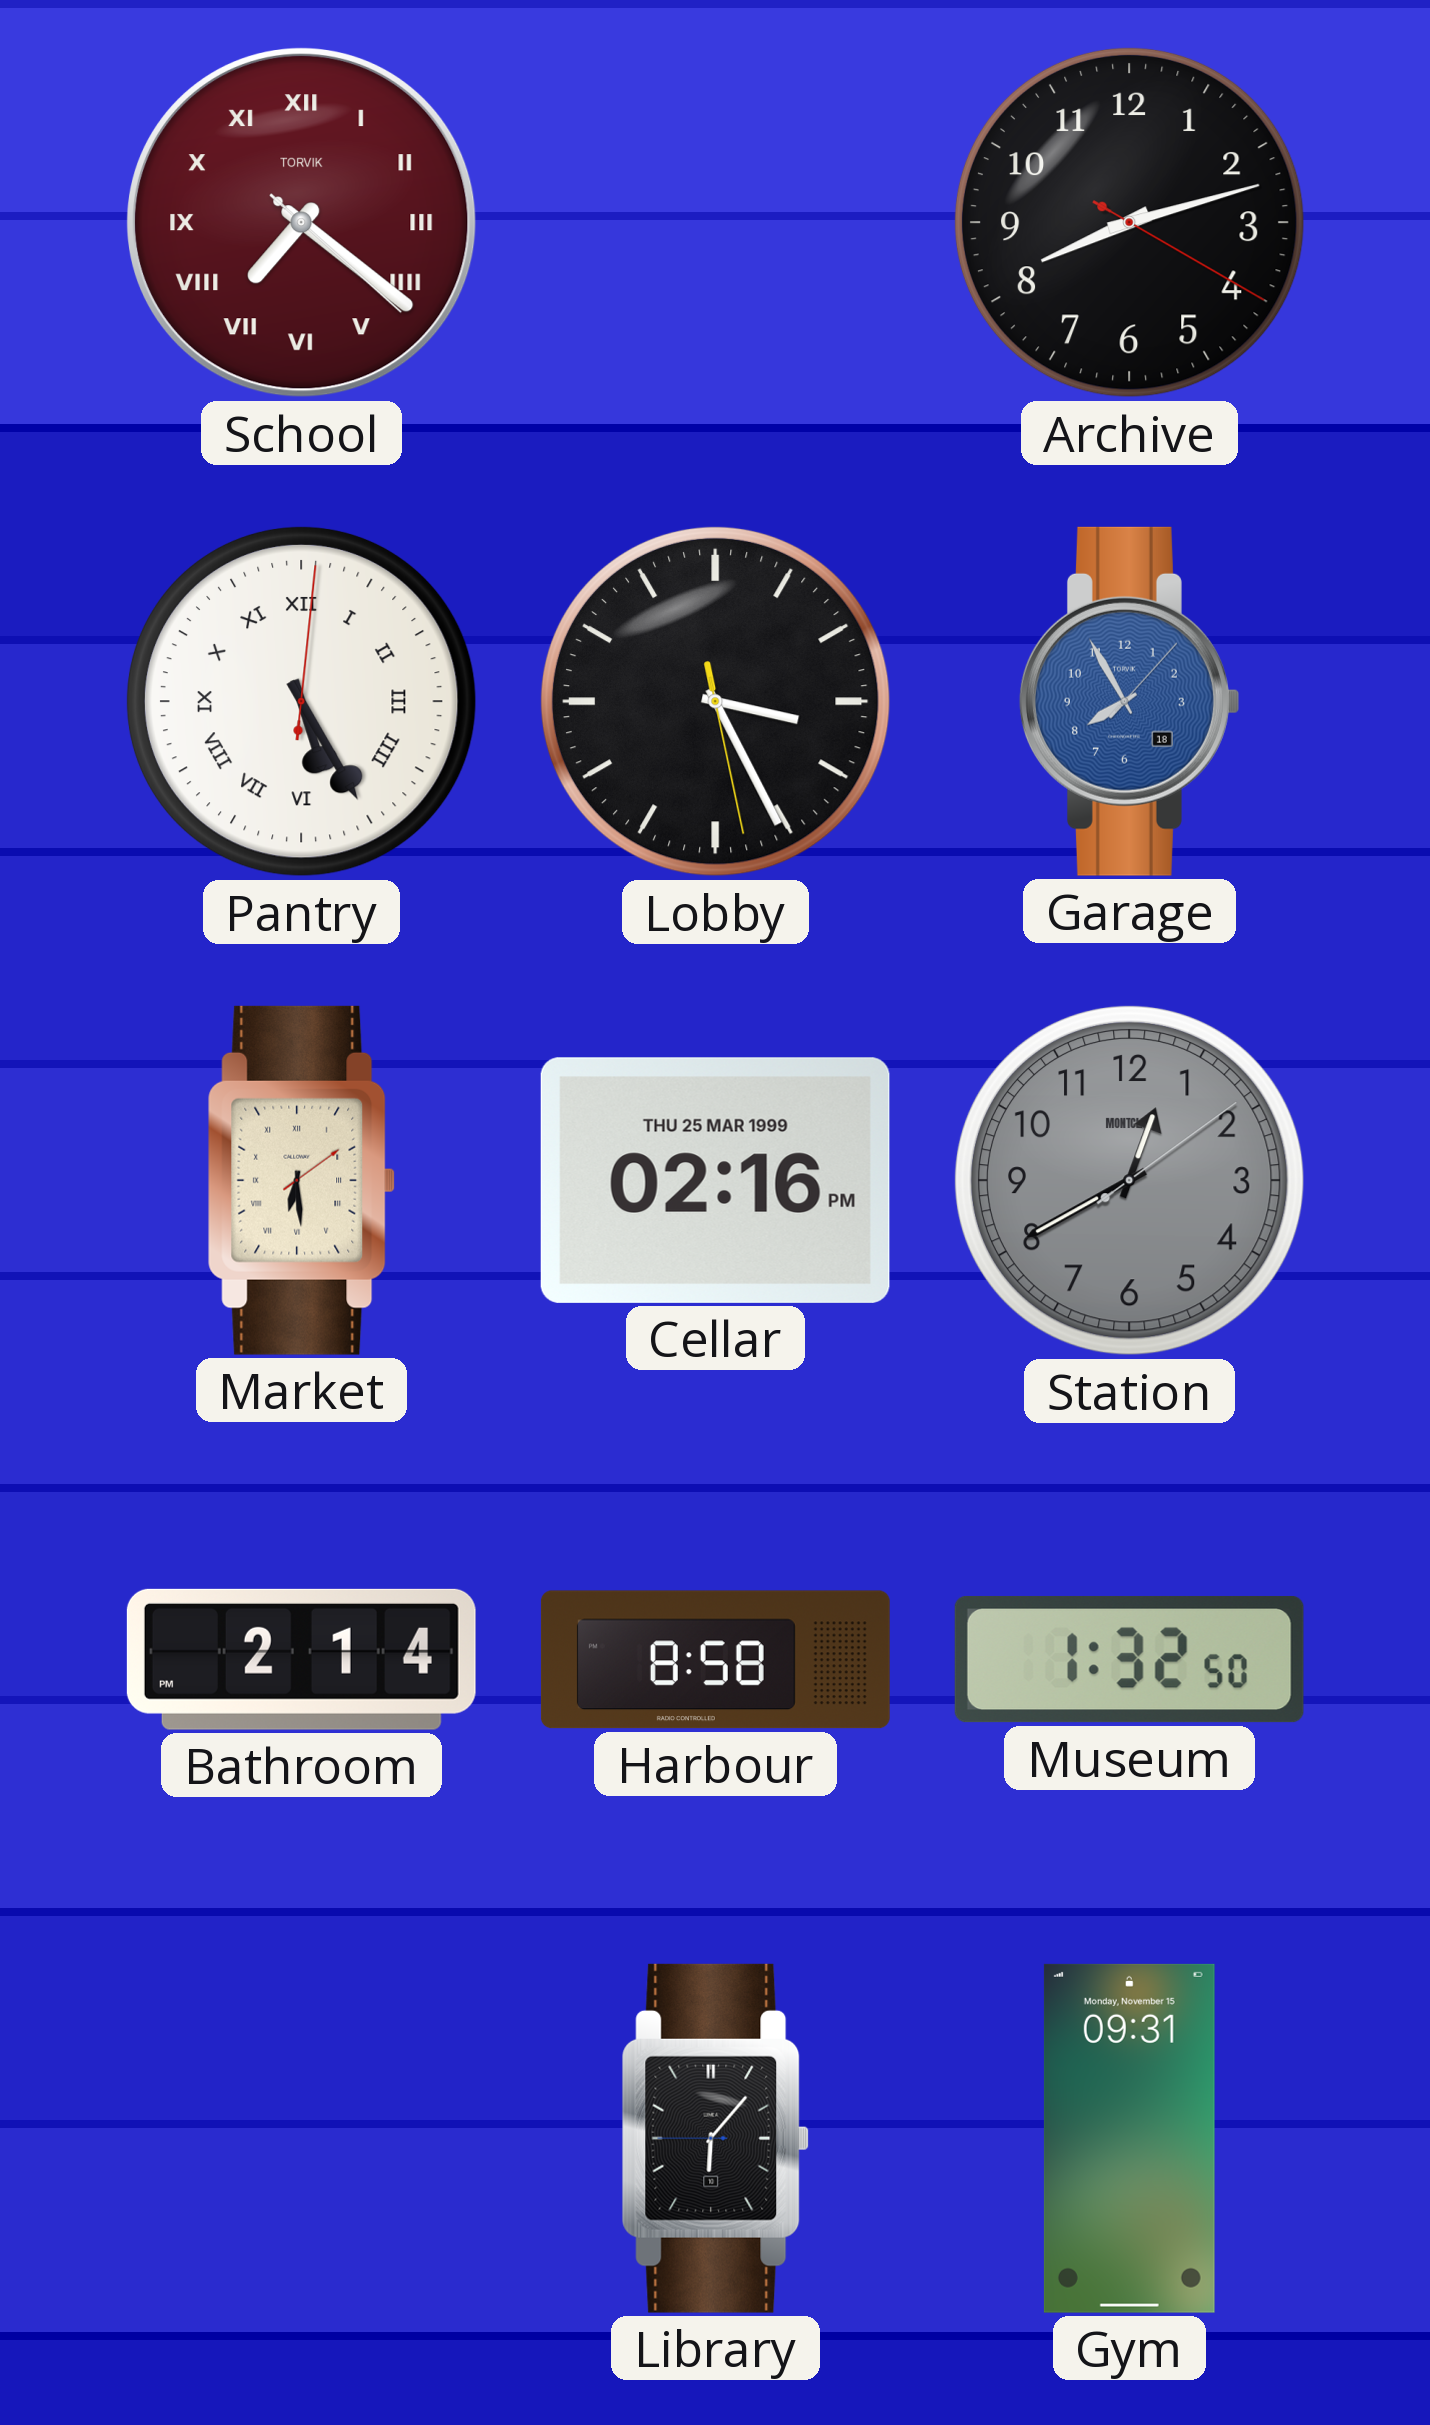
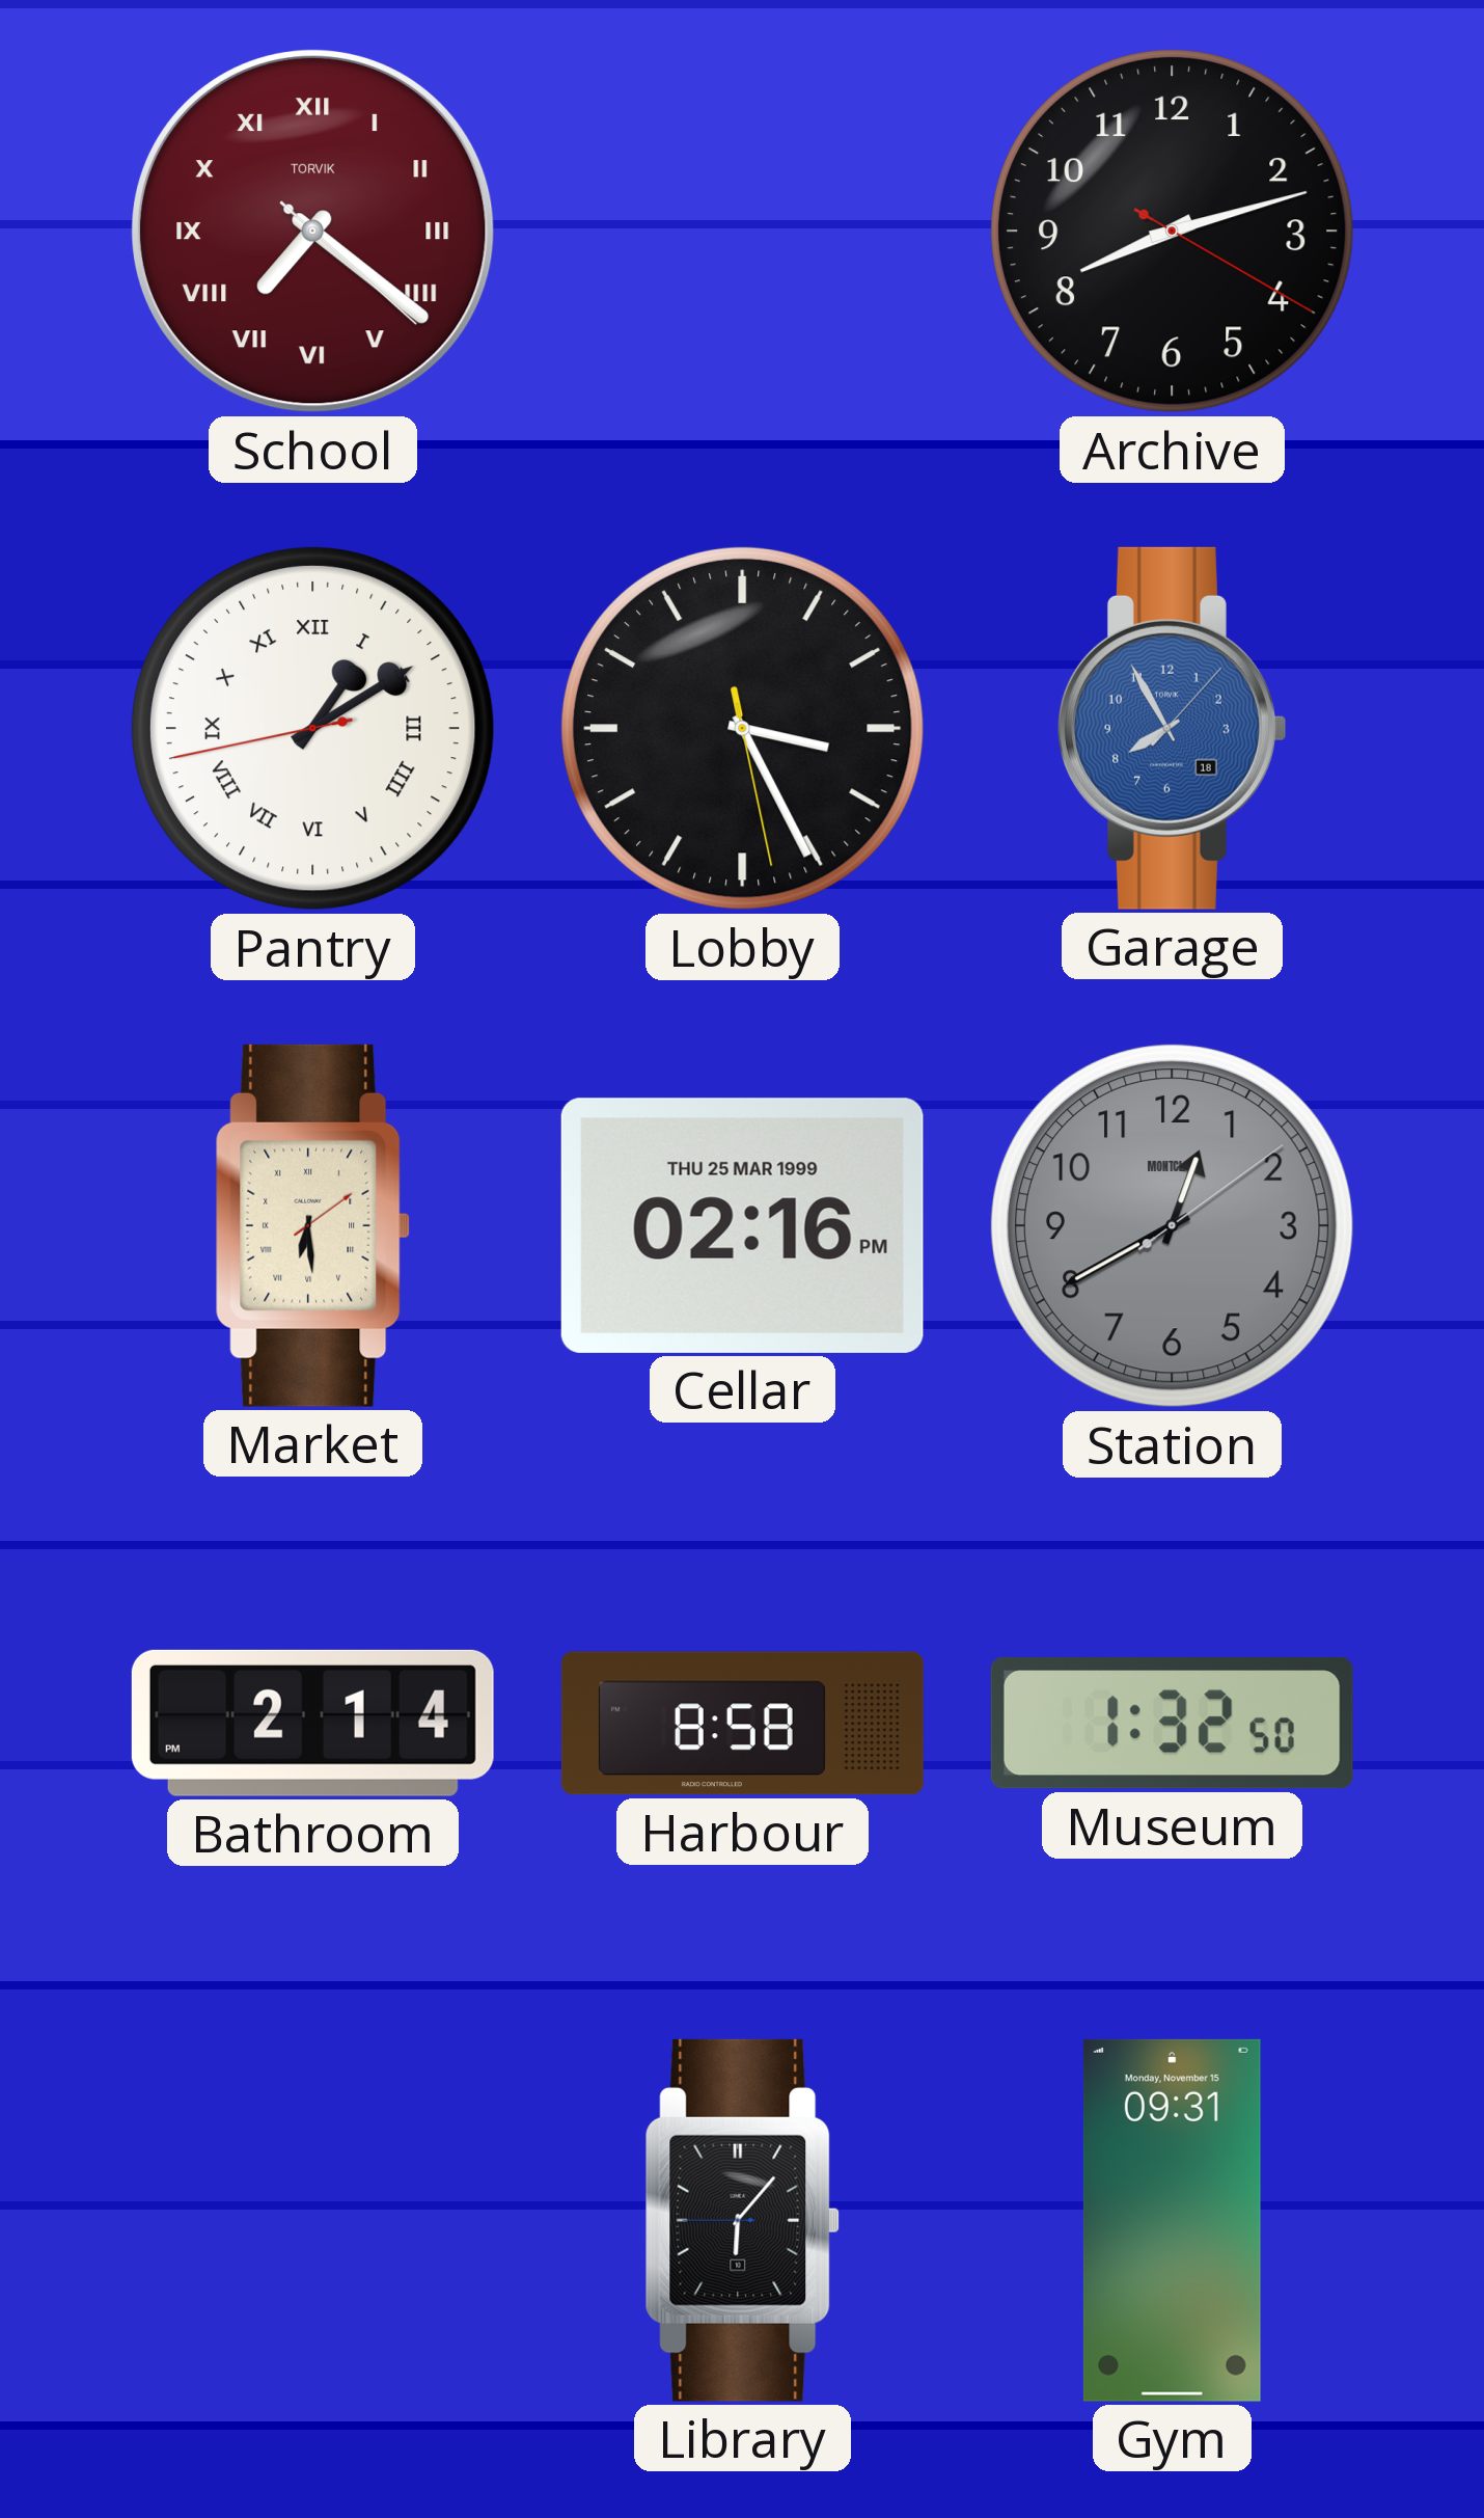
Pantry: 5:25 -> 1:09
